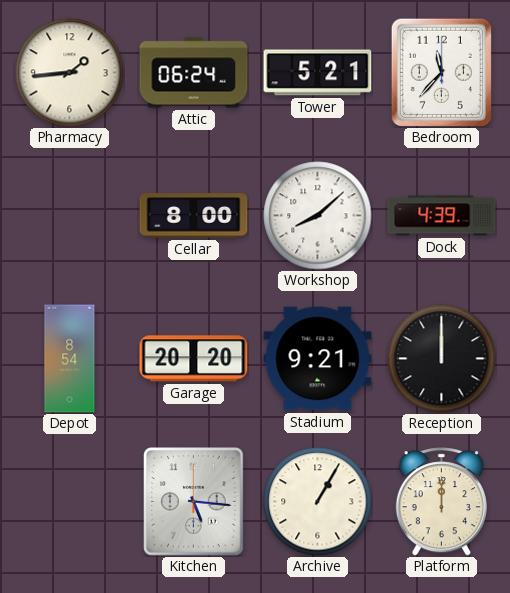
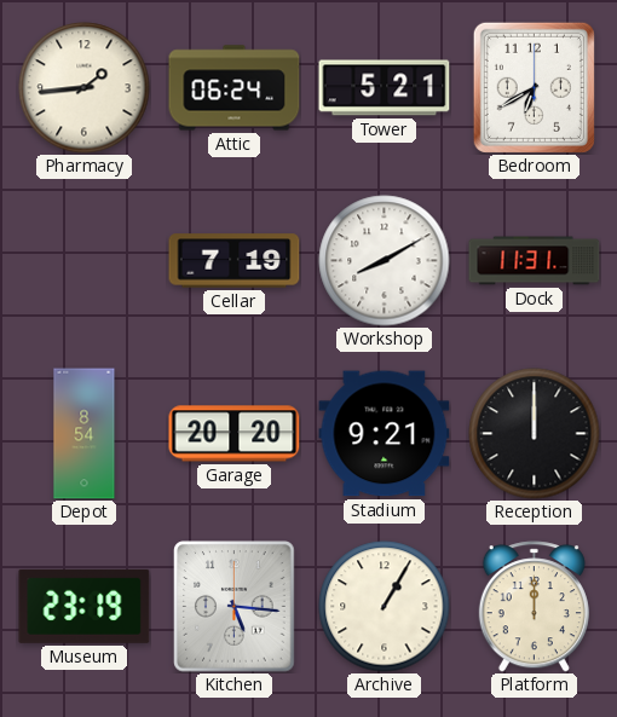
Bedroom: 11:37 -> 6:40
Cellar: 8:00 -> 7:19
Workshop: 8:08 -> 8:10
Dock: 4:39 -> 11:31
Museum: none -> 23:19
